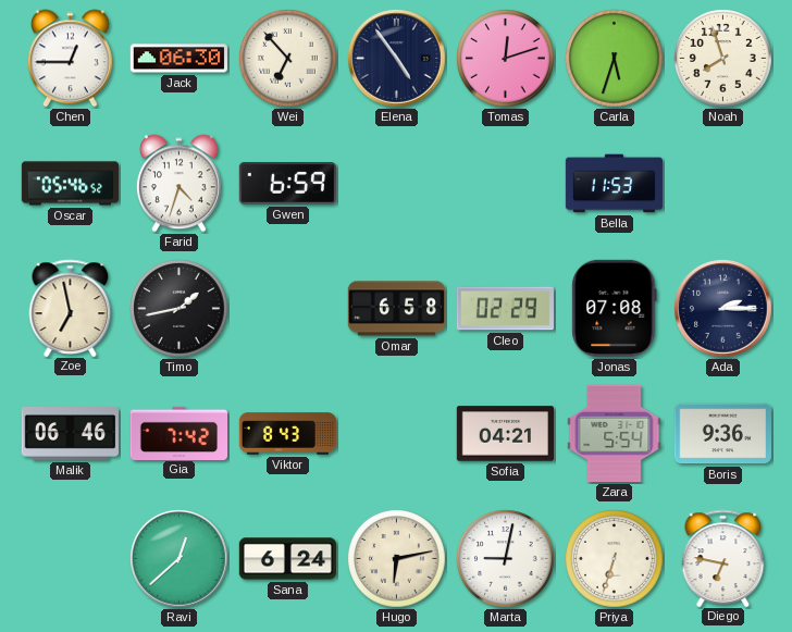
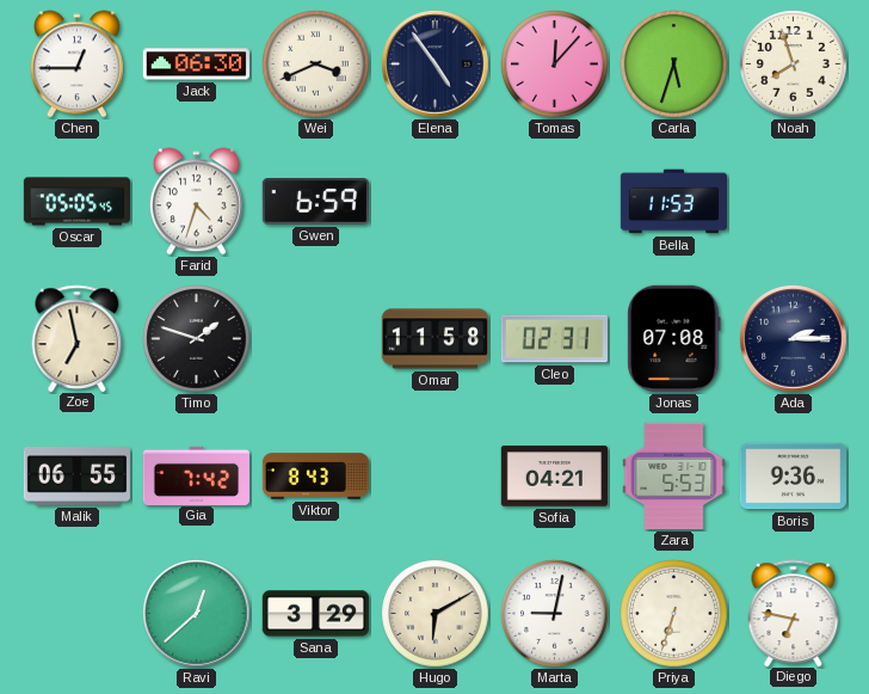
Wei: 6:53 -> 3:41
Tomas: 12:12 -> 12:07
Oscar: 05:46 -> 05:05
Timo: 1:43 -> 1:48
Omar: 6:58 -> 11:58
Cleo: 02:29 -> 02:31
Malik: 06:46 -> 06:55
Zara: 5:54 -> 5:53
Sana: 6:24 -> 3:29
Hugo: 6:13 -> 6:10
